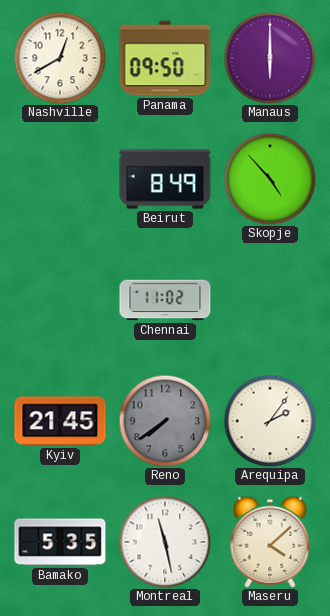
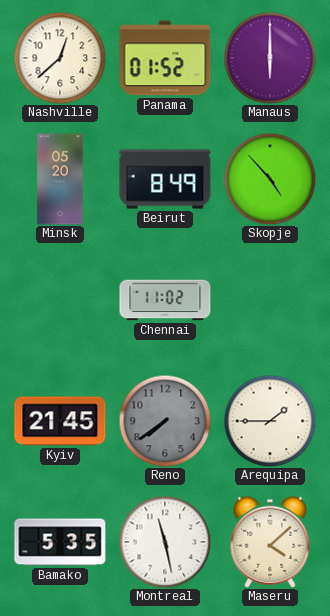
Nashville: 12:40 -> 12:38
Panama: 09:50 -> 01:52
Minsk: none -> 05:20
Arequipa: 2:06 -> 1:45
